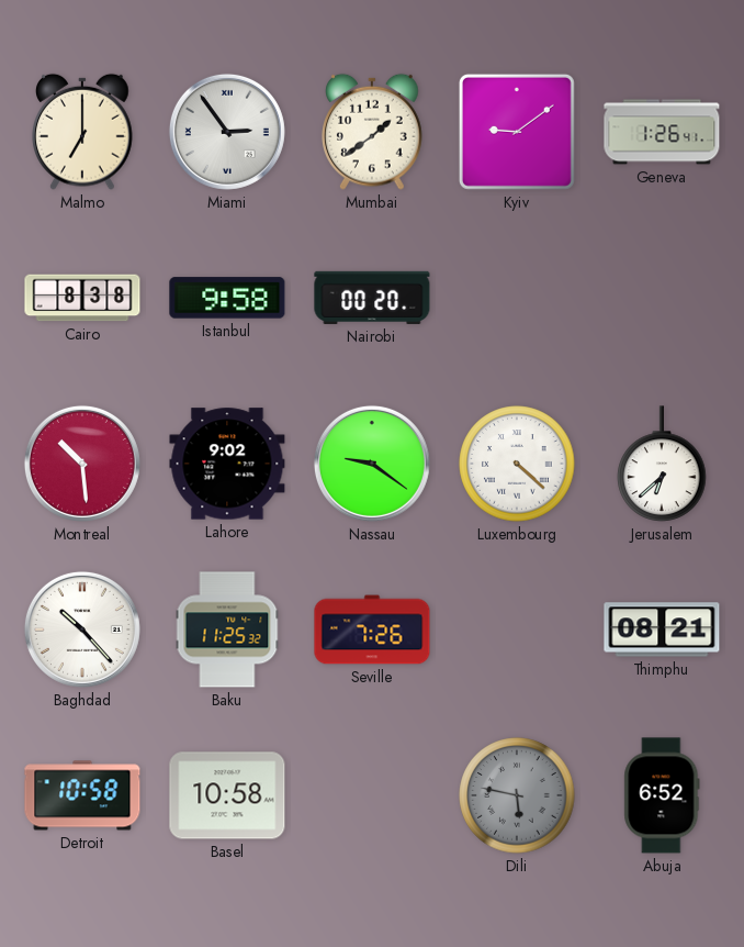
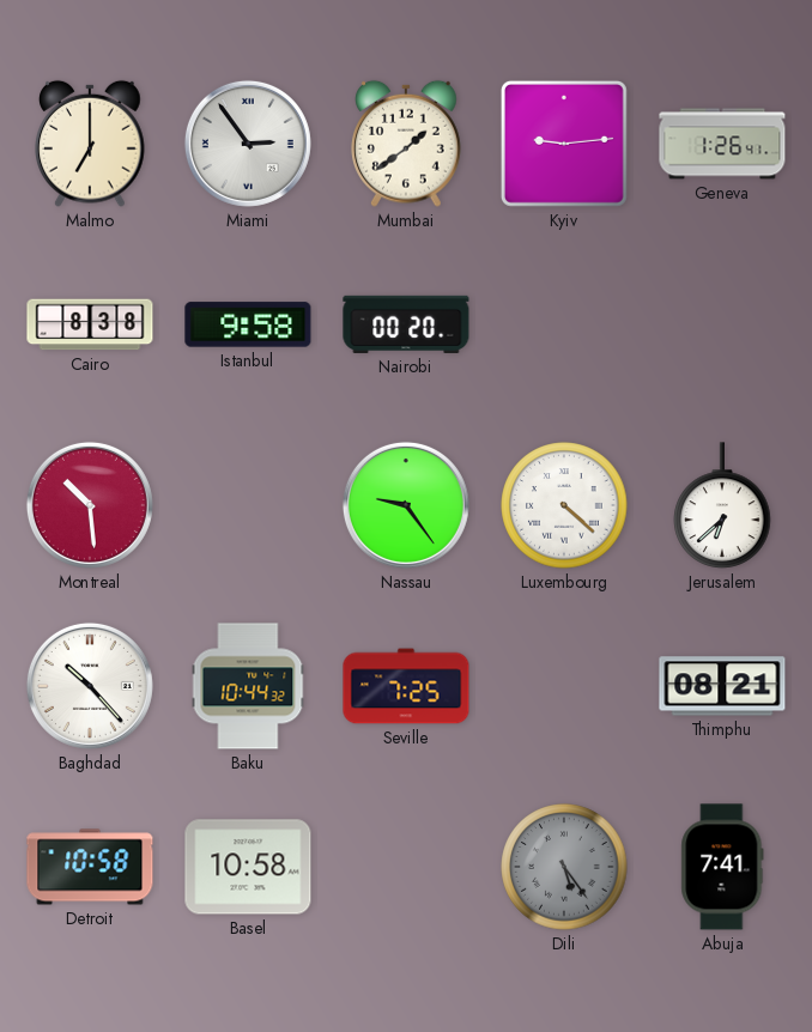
Kyiv: 9:09 -> 9:14
Lahore: 9:02 -> none
Nassau: 9:21 -> 9:24
Baku: 11:25 -> 10:44
Seville: 7:26 -> 7:25
Dili: 5:47 -> 5:24
Abuja: 6:52 -> 7:41
